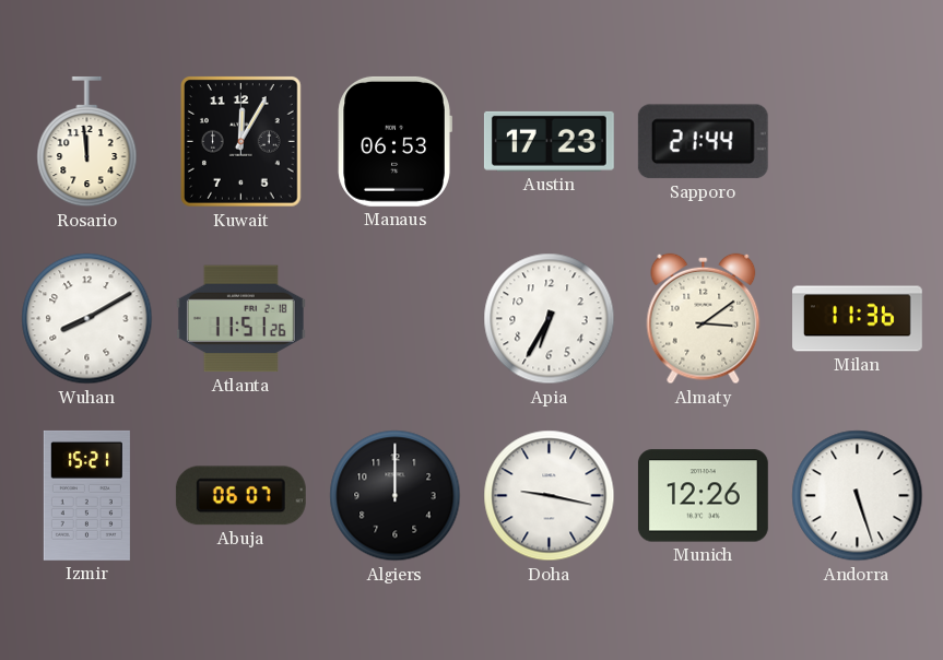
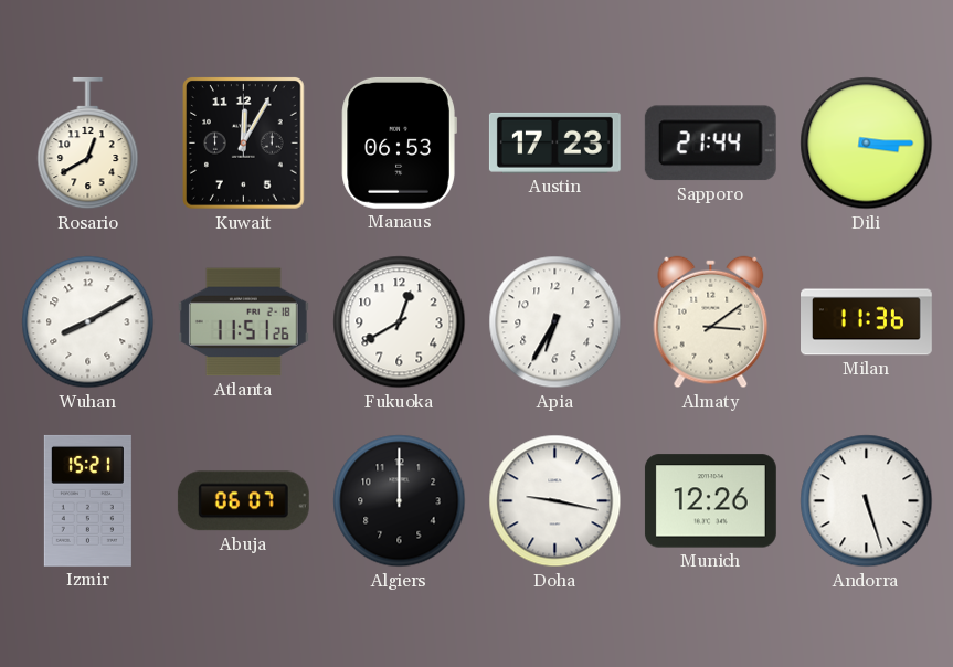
Rosario: 11:59 -> 12:40
Dili: none -> 3:15
Fukuoka: none -> 12:40
